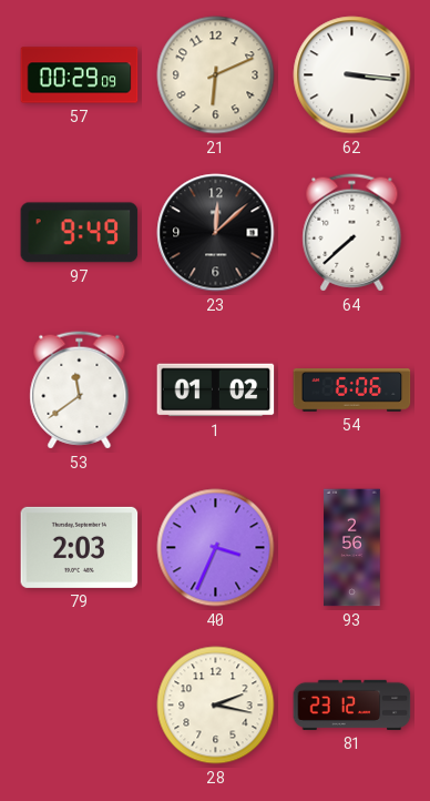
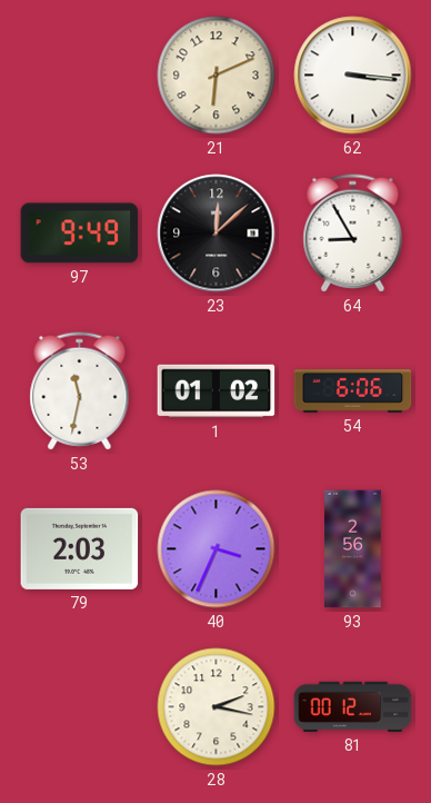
57: 00:29 -> none
64: 7:38 -> 8:55
53: 11:39 -> 11:32
81: 23:12 -> 00:12
